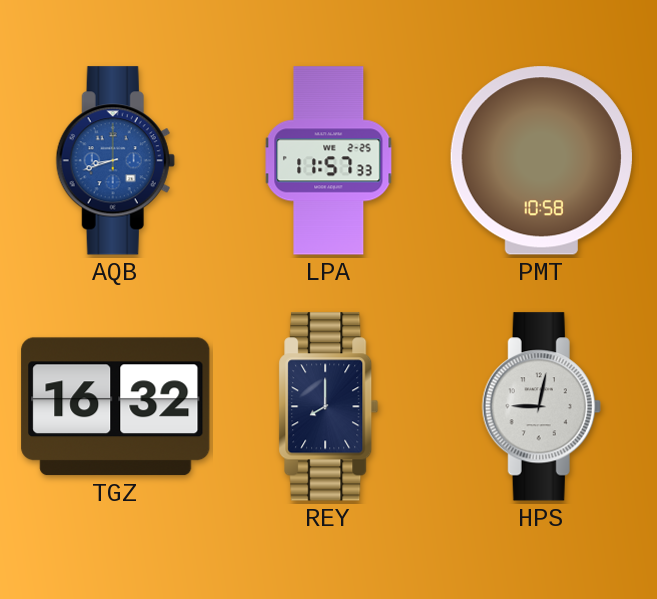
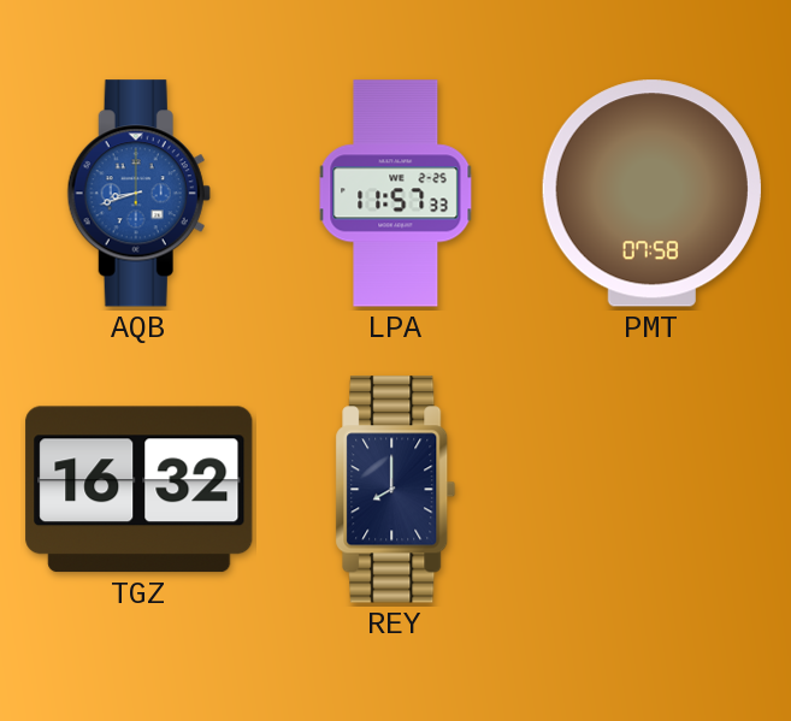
PMT: 10:58 -> 07:58
HPS: 9:02 -> none
